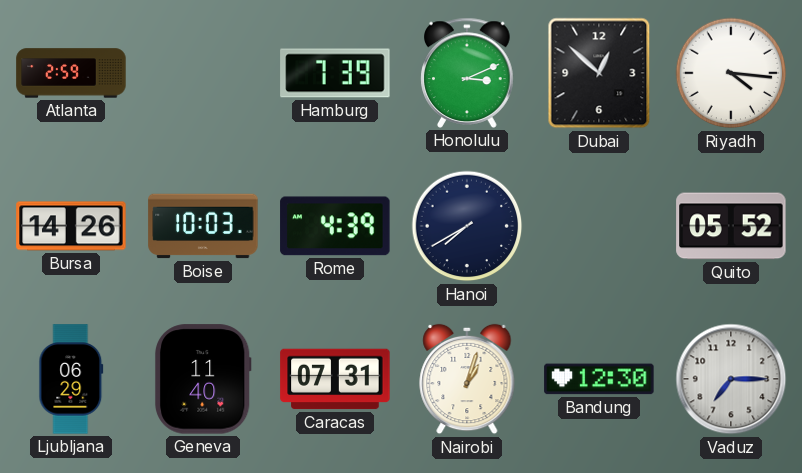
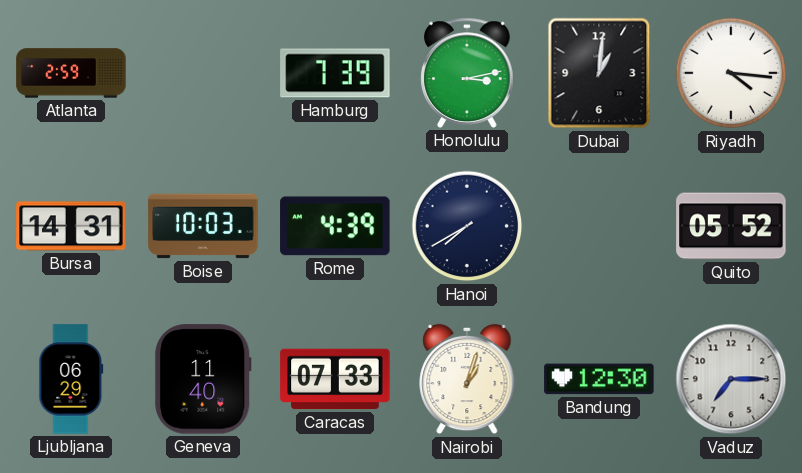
Honolulu: 3:11 -> 3:13
Dubai: 12:52 -> 1:01
Bursa: 14:26 -> 14:31
Caracas: 07:31 -> 07:33
